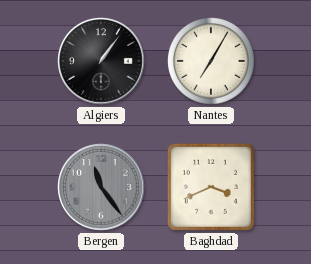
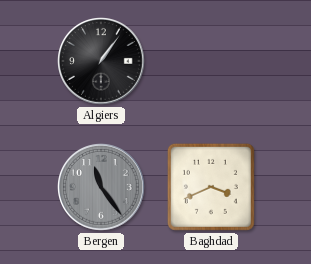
Nantes: 7:05 -> none
